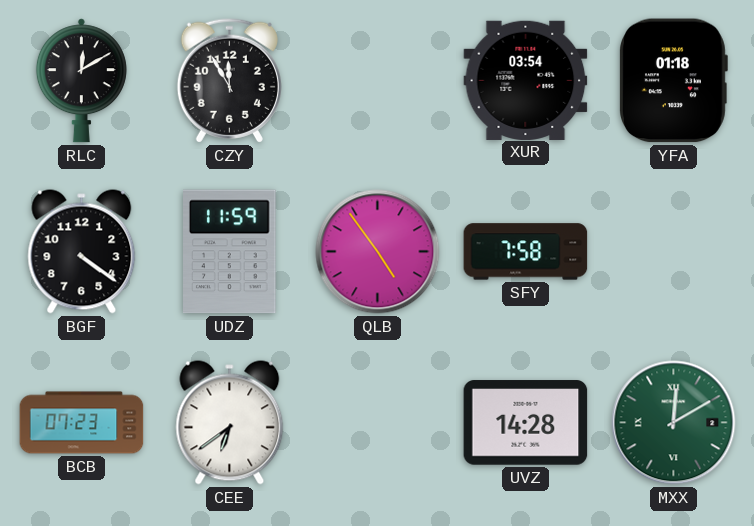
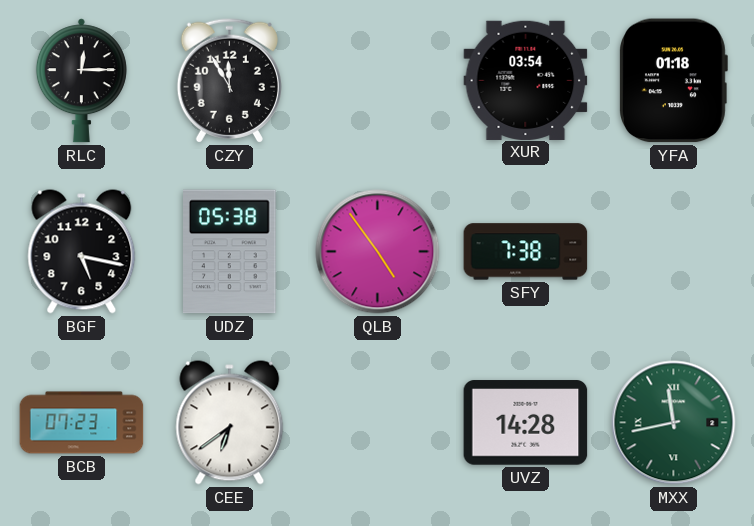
RLC: 12:10 -> 12:15
BGF: 4:21 -> 5:17
UDZ: 11:59 -> 05:38
SFY: 7:58 -> 7:38
MXX: 12:10 -> 11:43
